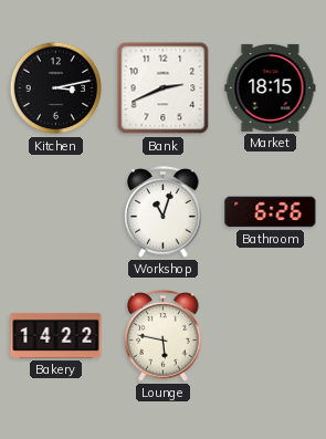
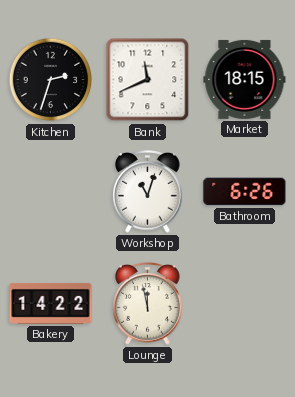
Kitchen: 3:13 -> 2:33
Bank: 2:41 -> 11:41
Lounge: 5:47 -> 11:58
